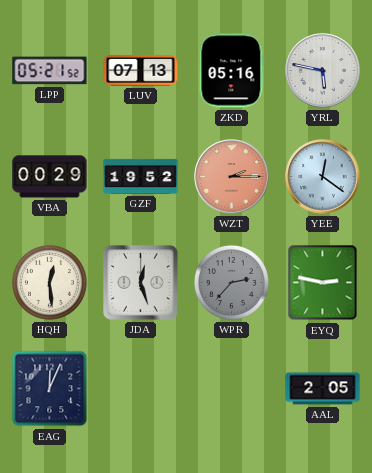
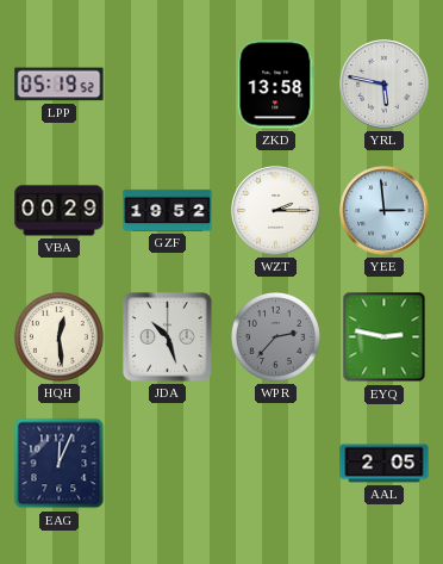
LPP: 05:21 -> 05:19
LUV: 07:13 -> none
ZKD: 05:16 -> 13:58
WZT dial: salmon -> white
YEE: 12:21 -> 2:59
JDA: 12:27 -> 10:27
